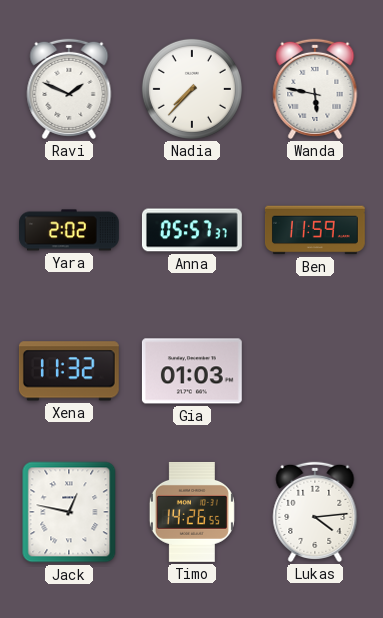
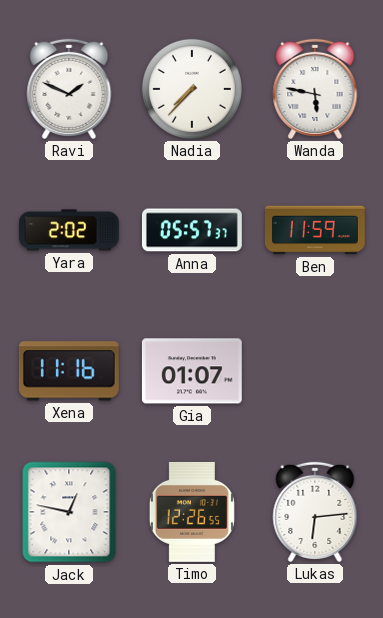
Xena: 11:32 -> 11:16
Gia: 01:03 -> 01:07
Timo: 14:26 -> 12:26
Lukas: 4:14 -> 6:14
